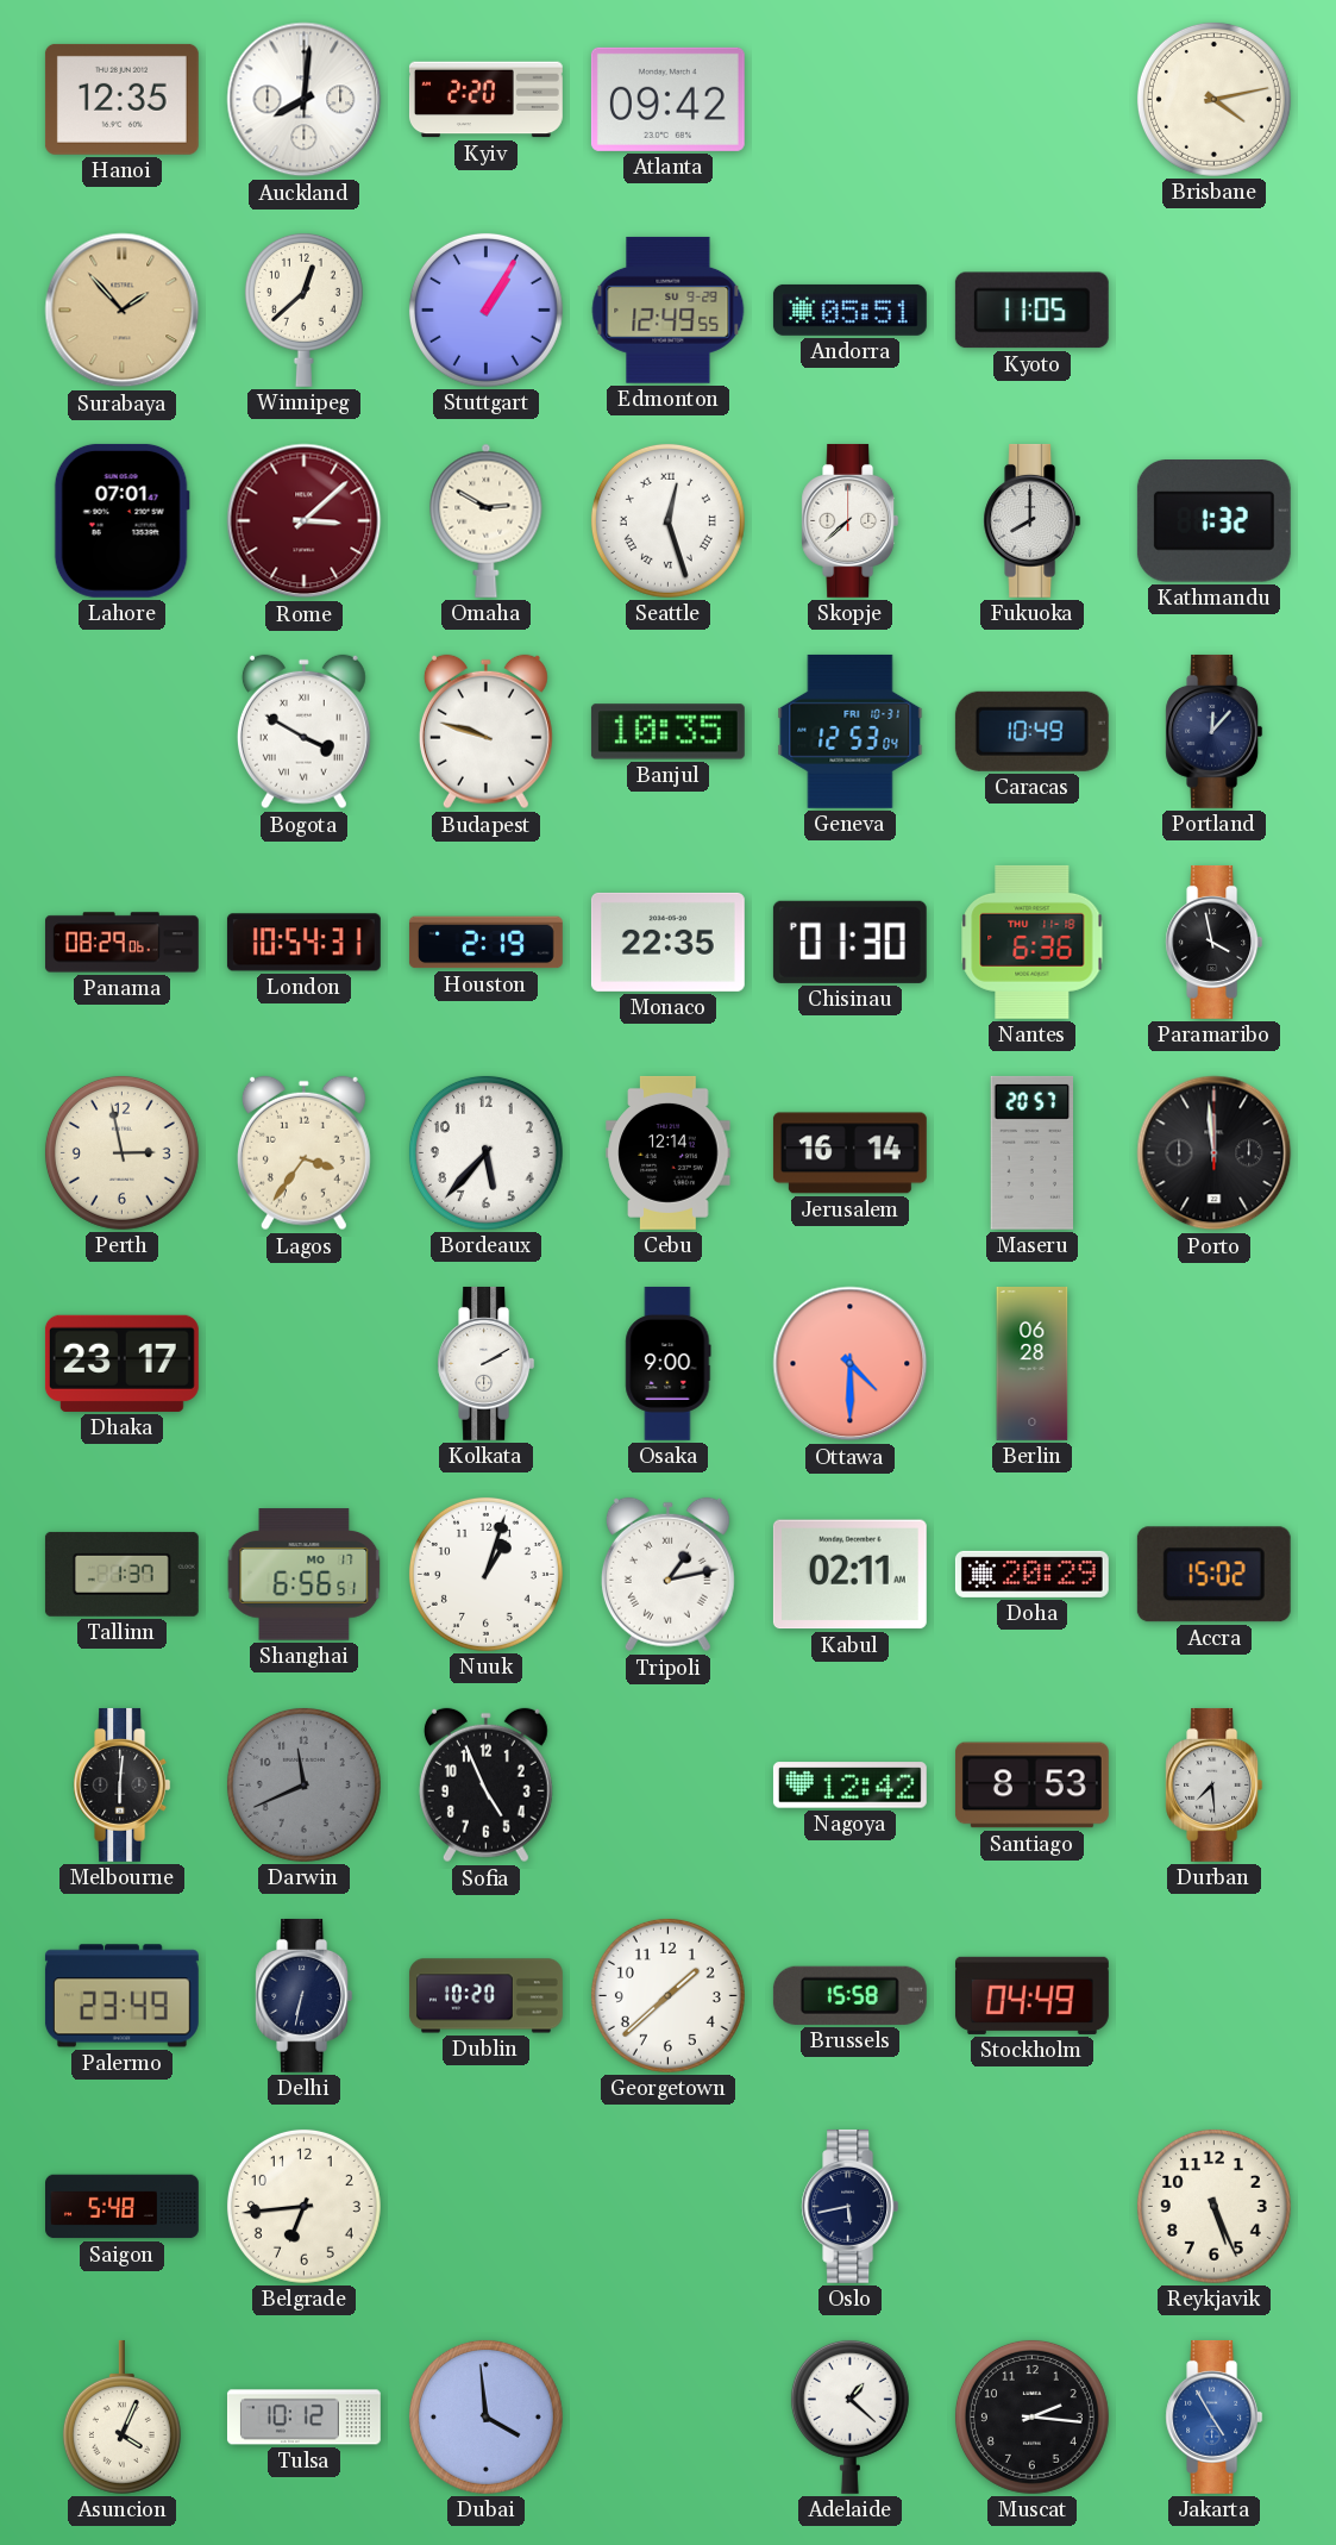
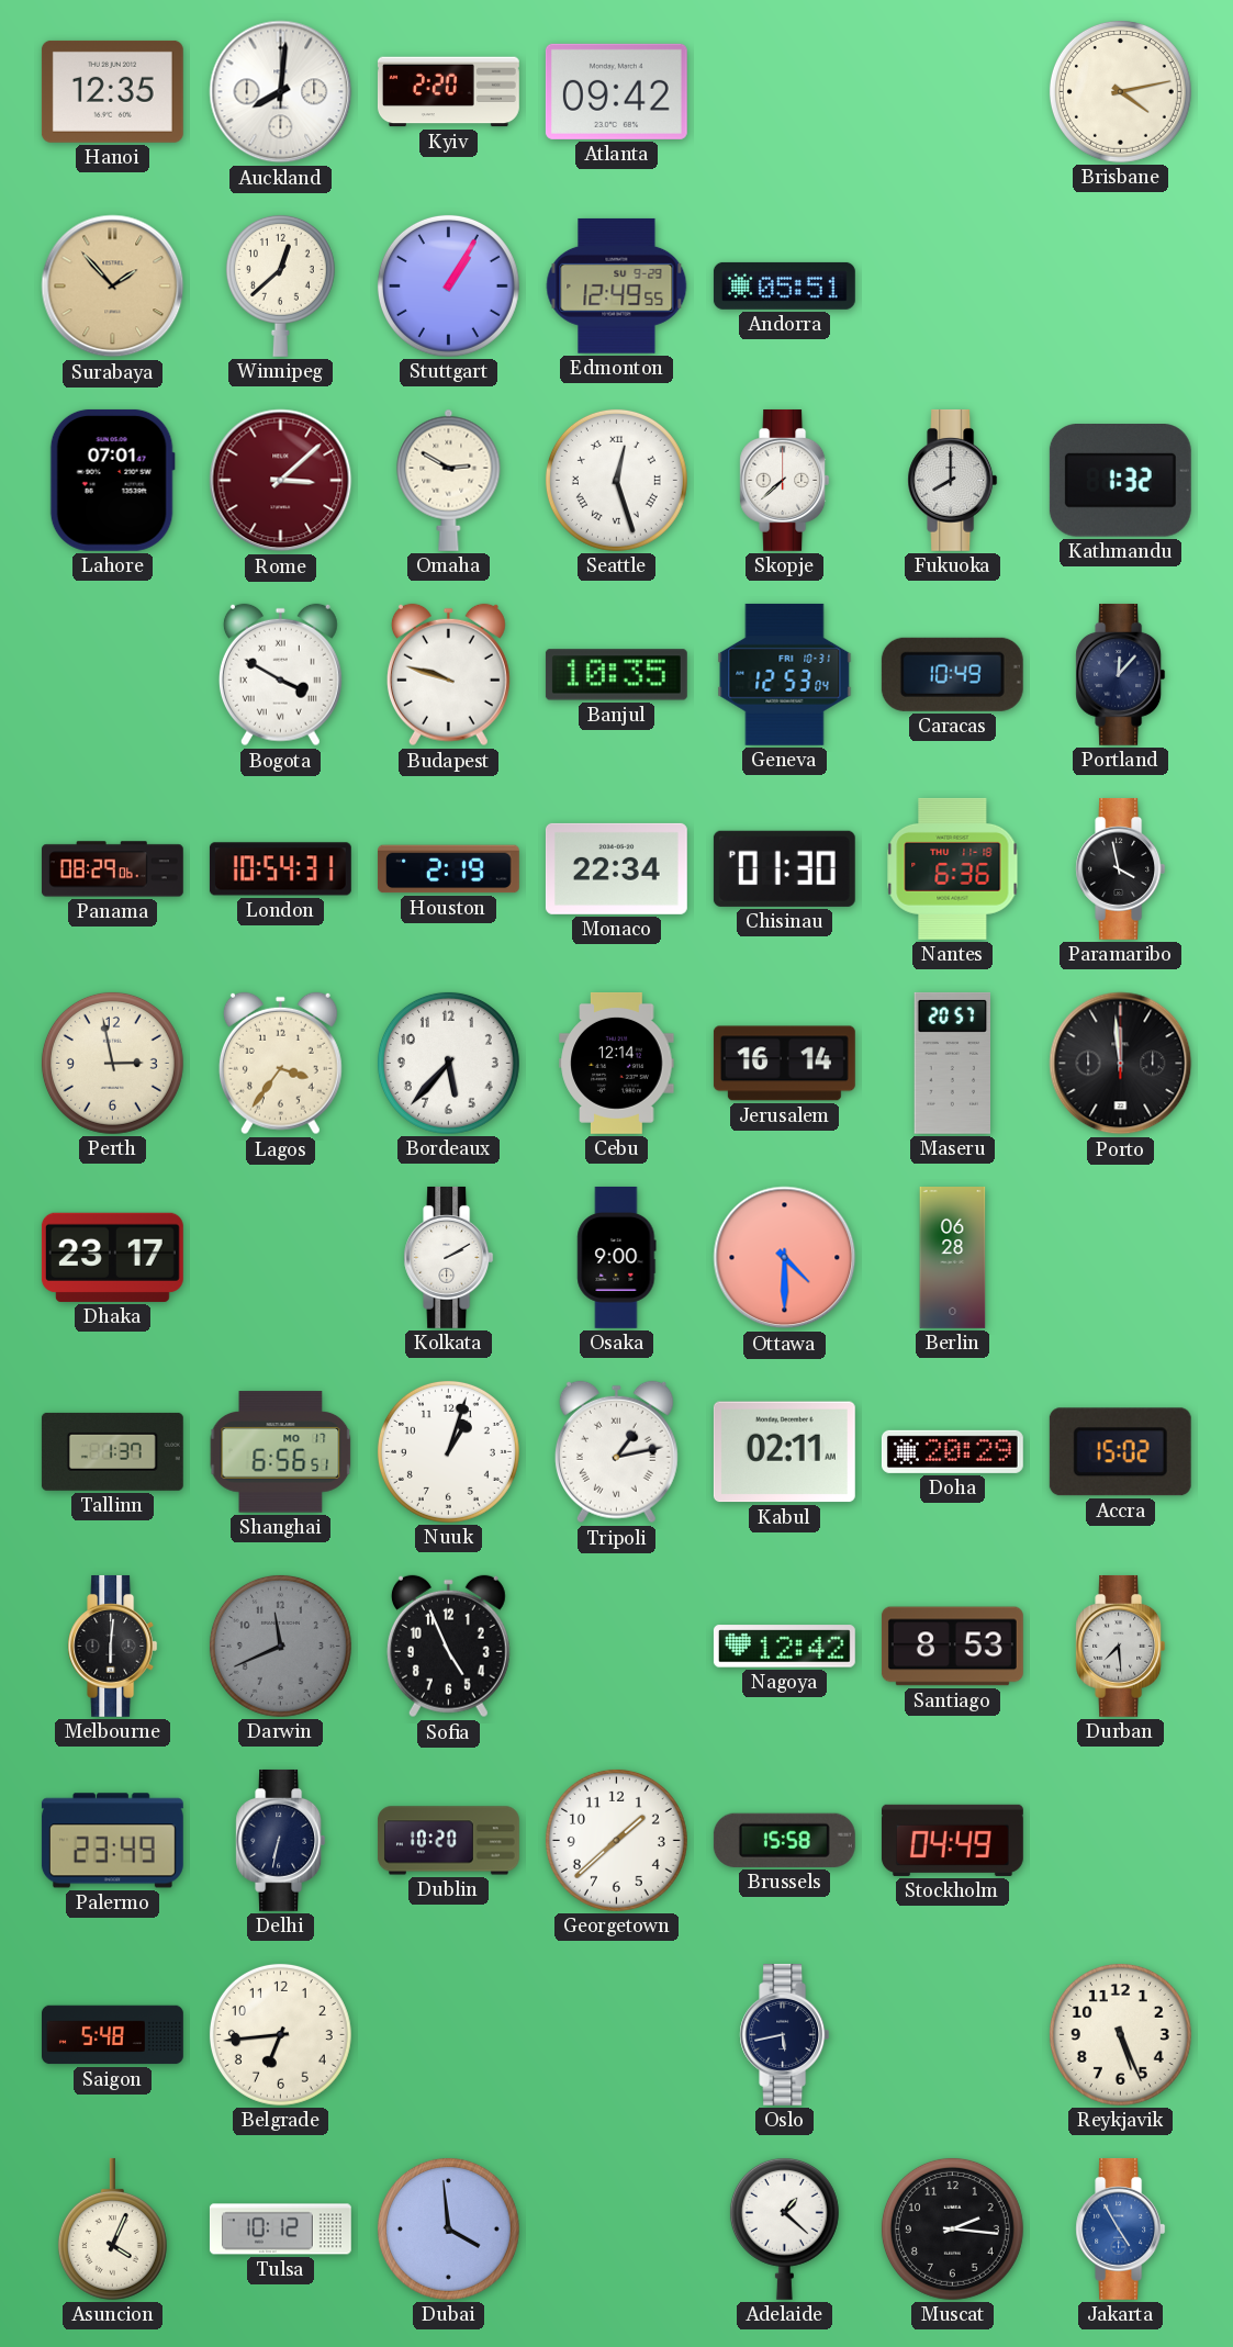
Kyoto: 11:05 -> none
Monaco: 22:35 -> 22:34
